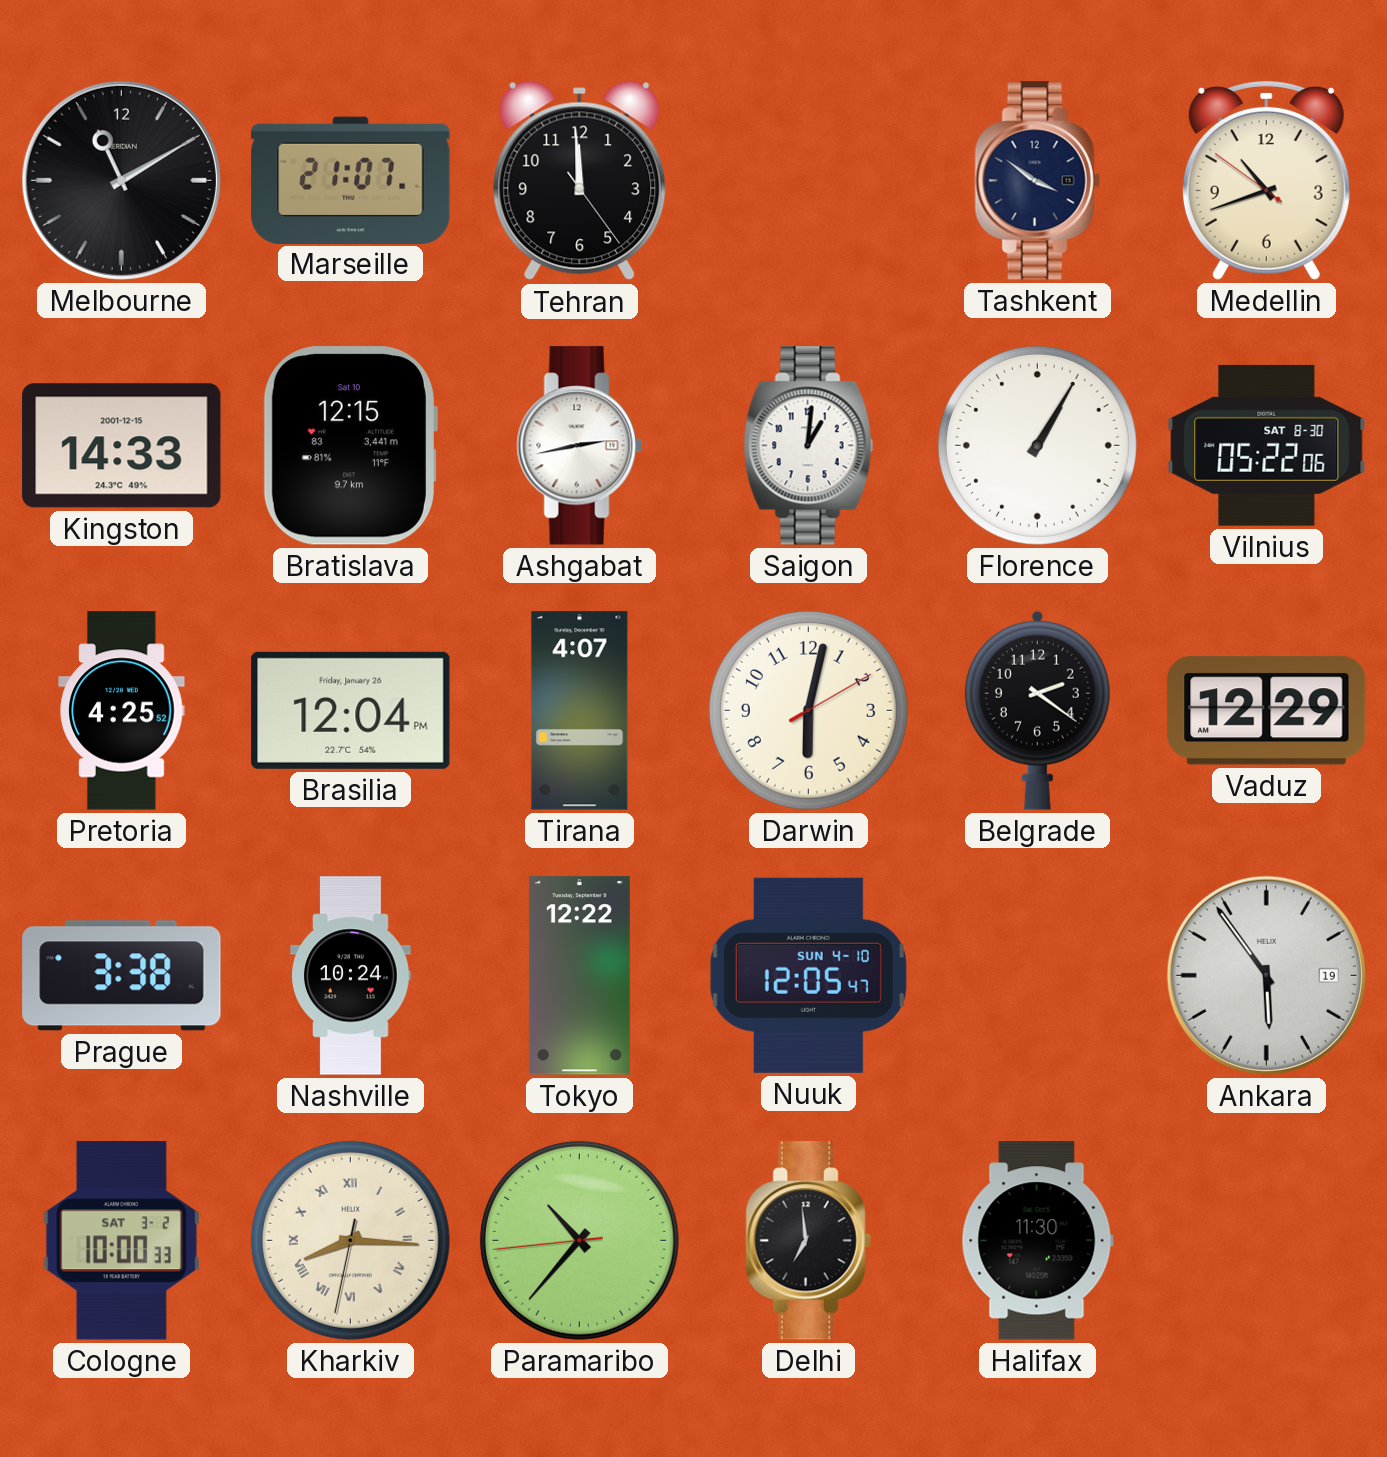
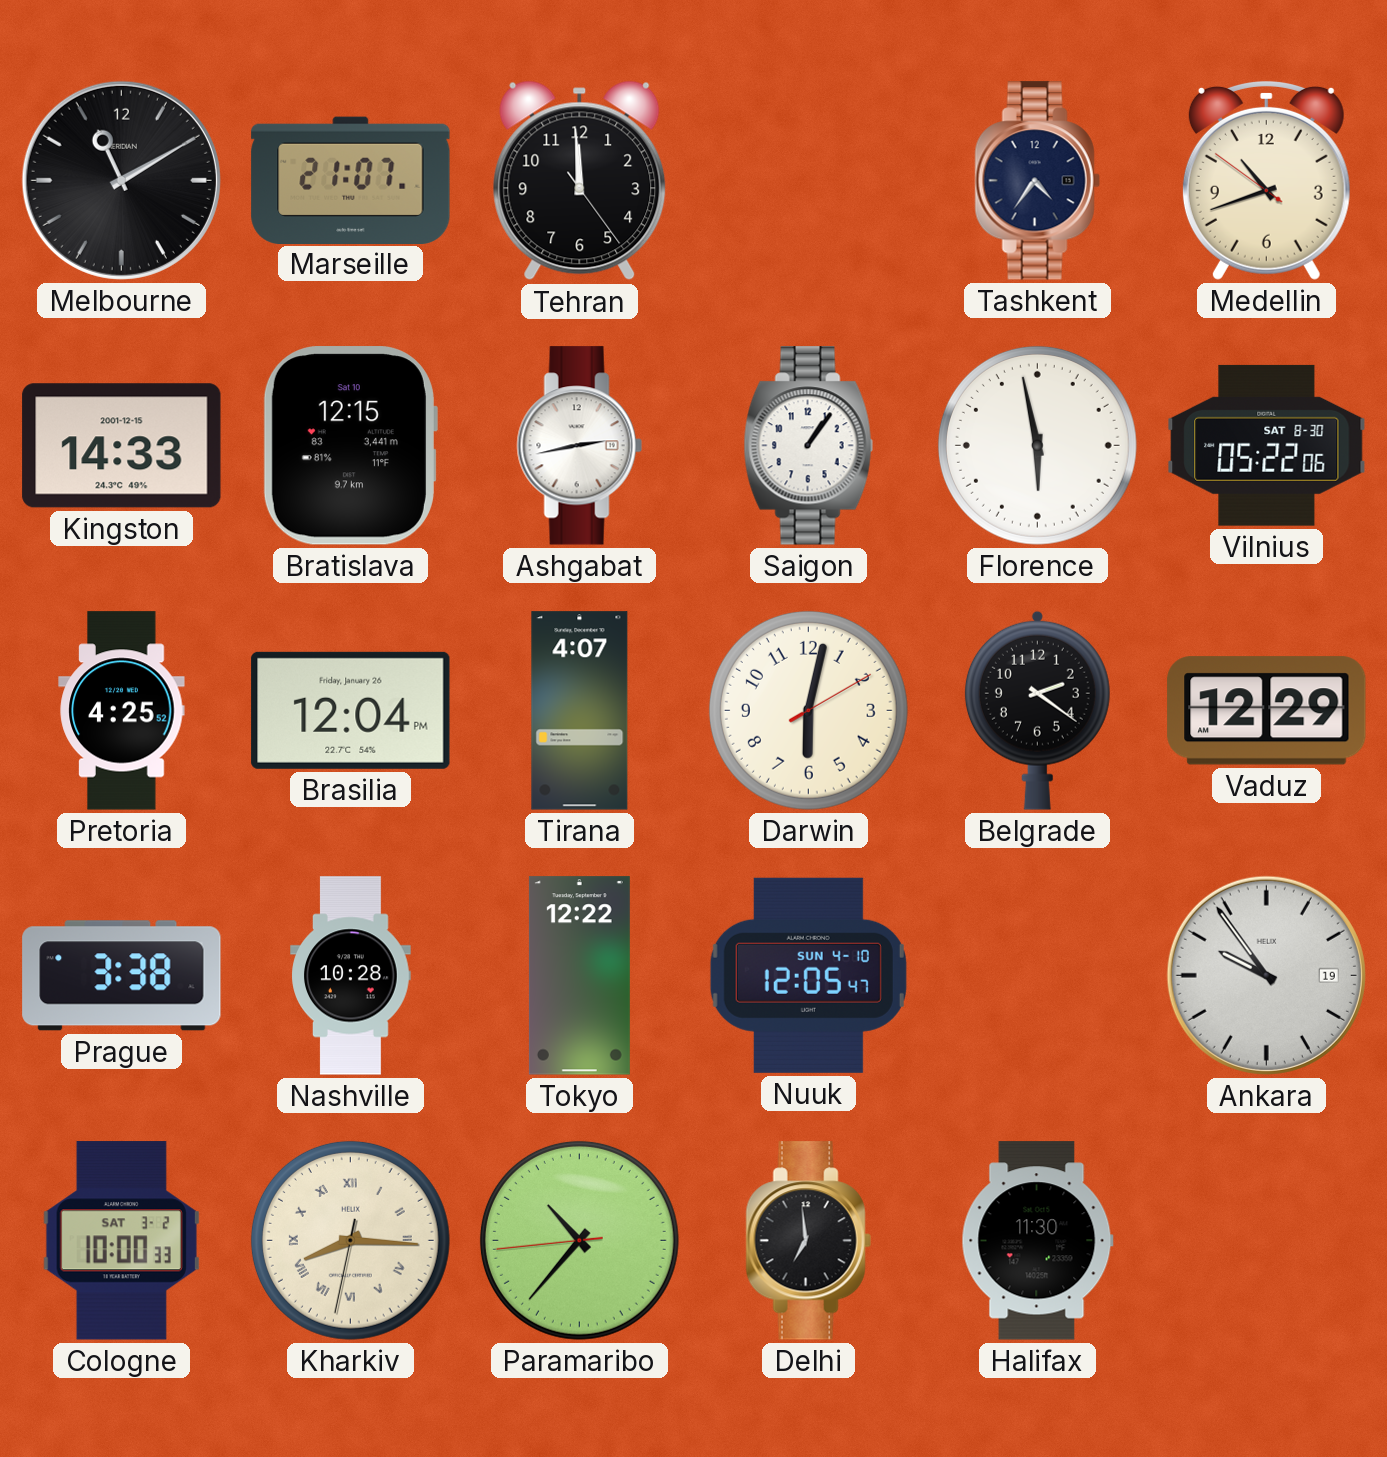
Tashkent: 3:51 -> 4:36
Saigon: 1:01 -> 1:06
Florence: 1:05 -> 5:58
Nashville: 10:24 -> 10:28
Ankara: 5:54 -> 9:54
